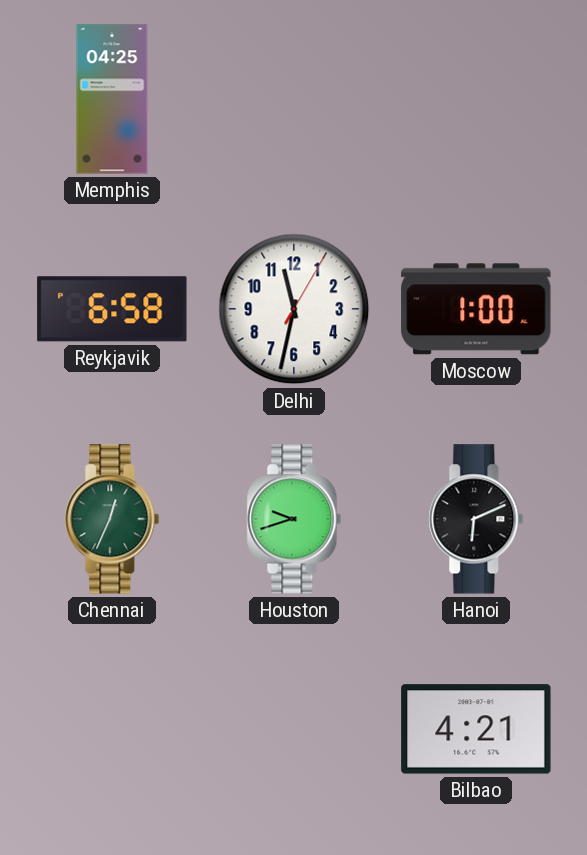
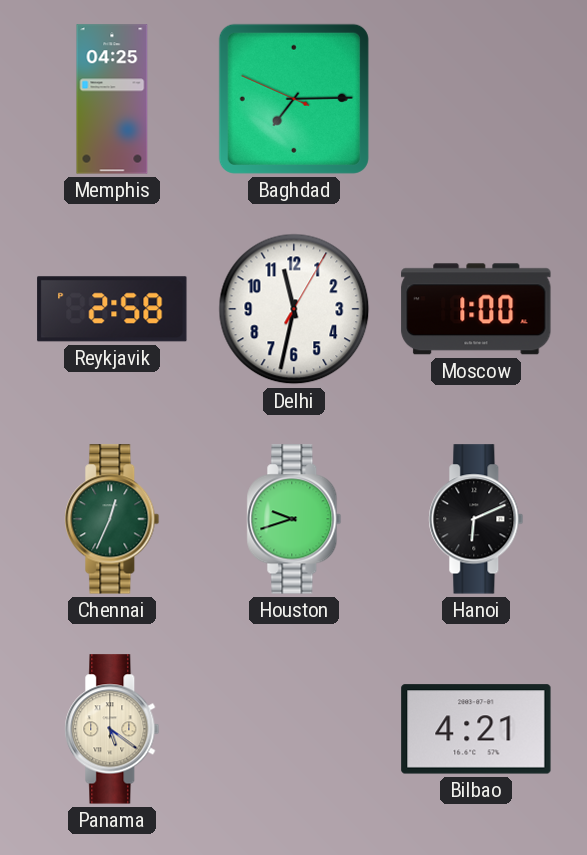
Baghdad: none -> 7:14
Reykjavik: 6:58 -> 2:58
Panama: none -> 5:21
